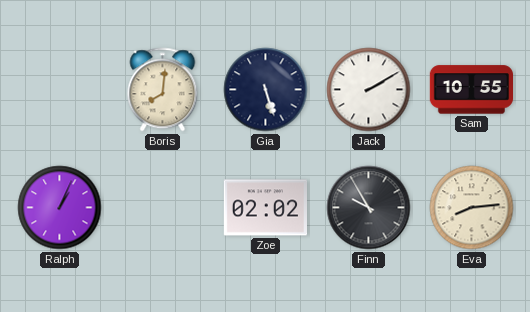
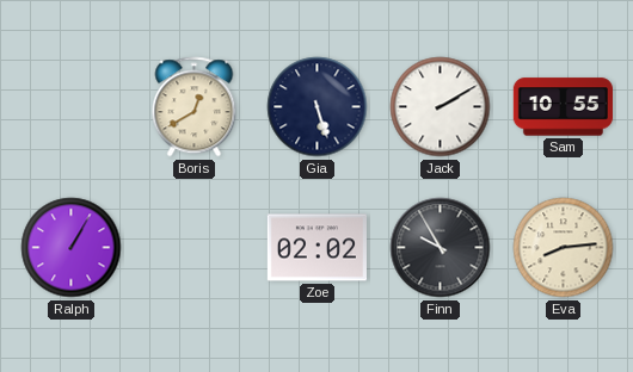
Boris: 8:01 -> 12:40
Ralph: 1:04 -> 1:05
